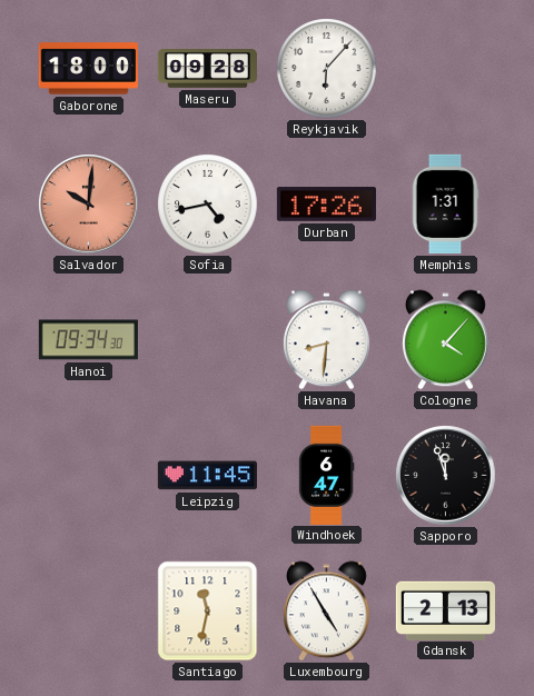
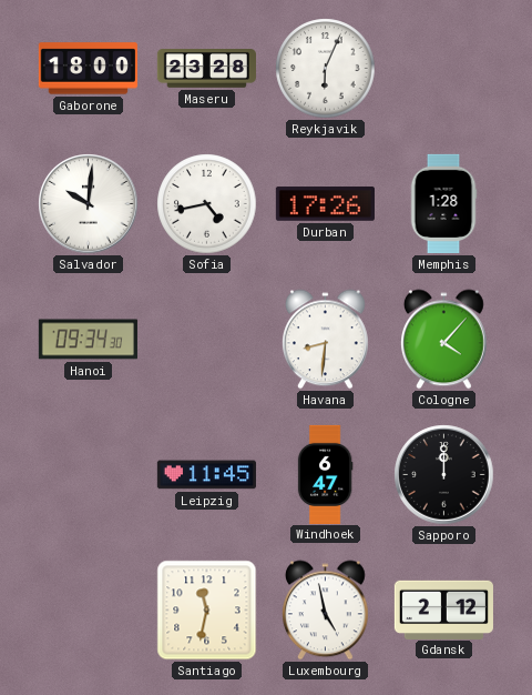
Maseru: 09:28 -> 23:28
Reykjavik: 6:07 -> 6:04
Salvador dial: salmon -> white
Memphis: 1:31 -> 1:28
Sapporo: 11:57 -> 12:00
Luxembourg: 4:55 -> 4:58
Gdansk: 2:13 -> 2:12
